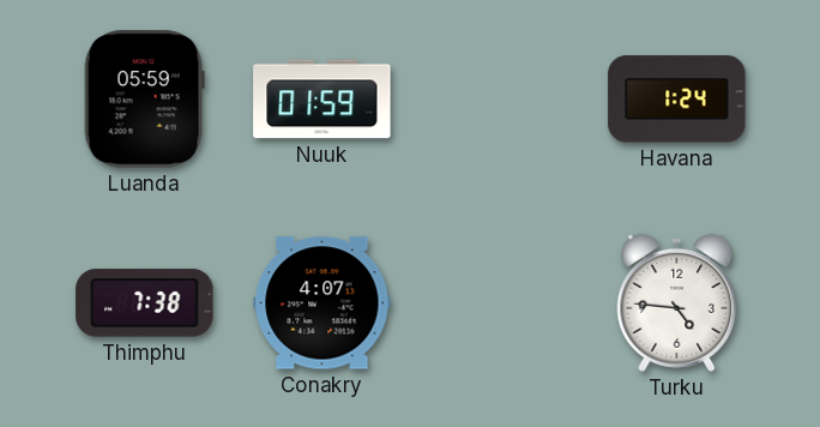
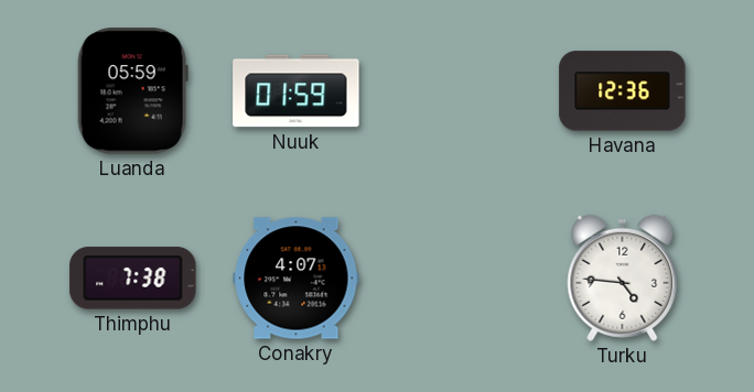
Havana: 1:24 -> 12:36
